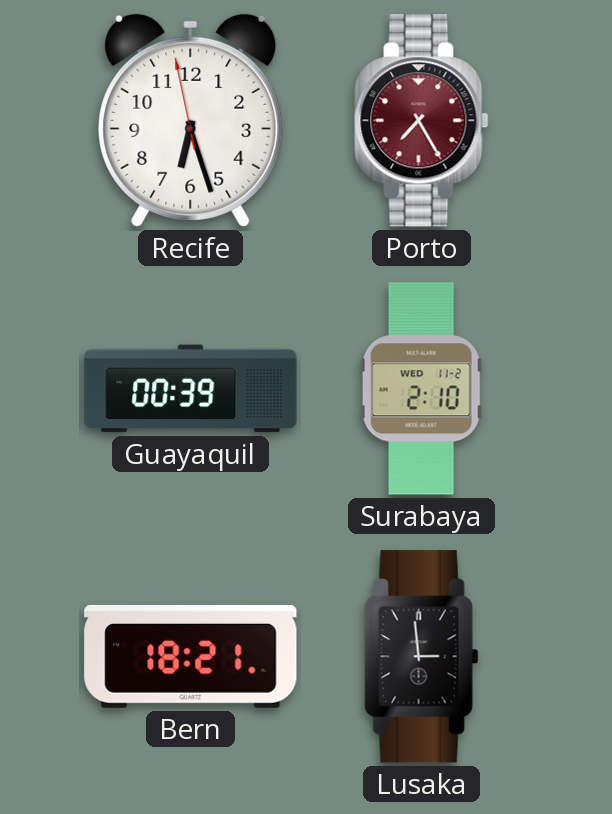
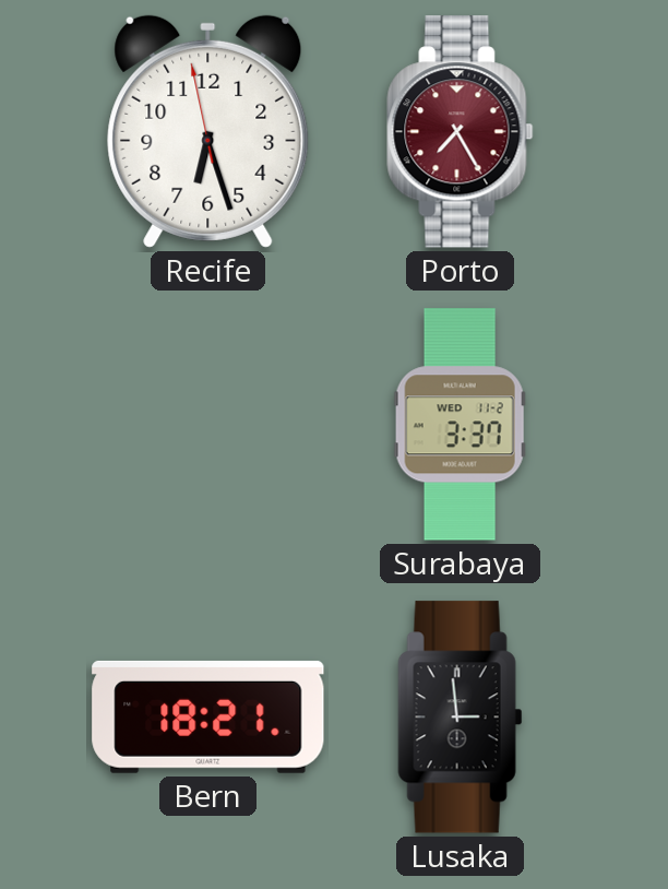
Guayaquil: 00:39 -> none
Surabaya: 2:10 -> 3:37
